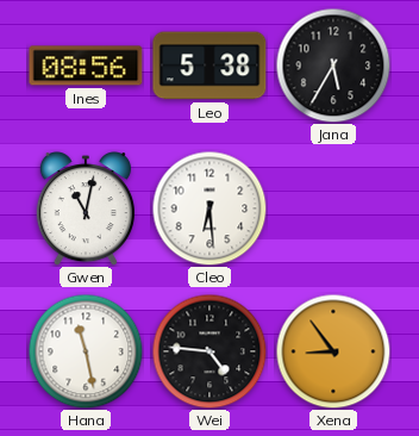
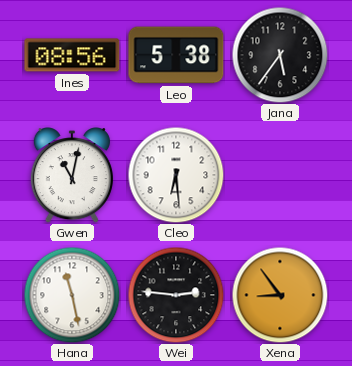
Jana: 5:35 -> 5:36
Wei: 4:46 -> 2:46
